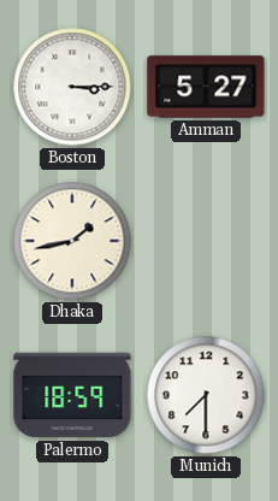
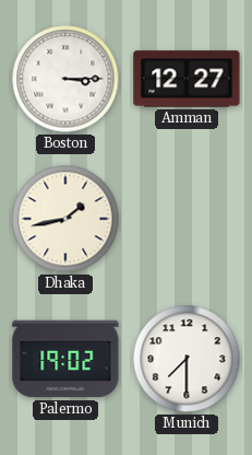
Amman: 5:27 -> 12:27
Palermo: 18:59 -> 19:02
